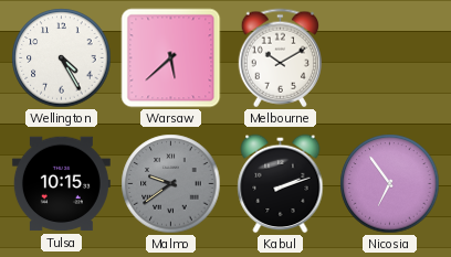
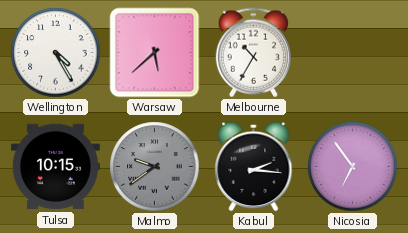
Melbourne: 10:10 -> 10:35
Kabul: 2:12 -> 2:16
